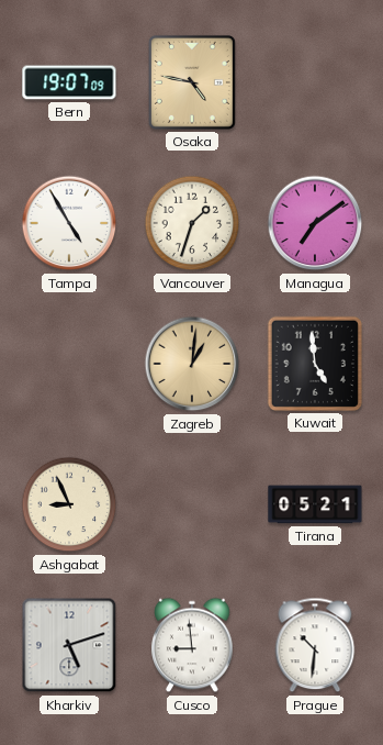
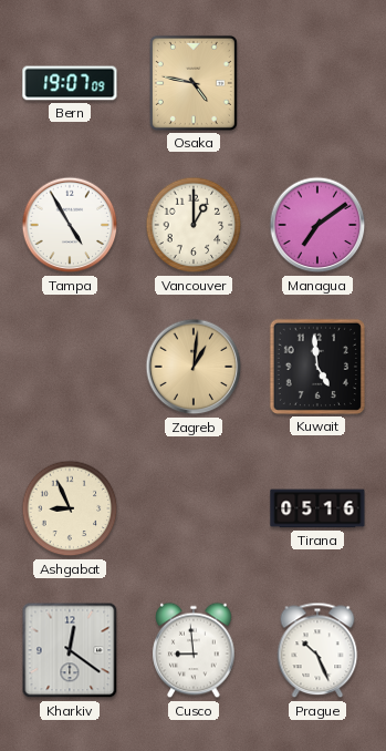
Vancouver: 1:33 -> 1:00
Tirana: 05:21 -> 05:16
Kharkiv: 5:12 -> 12:21
Prague: 10:31 -> 10:26
